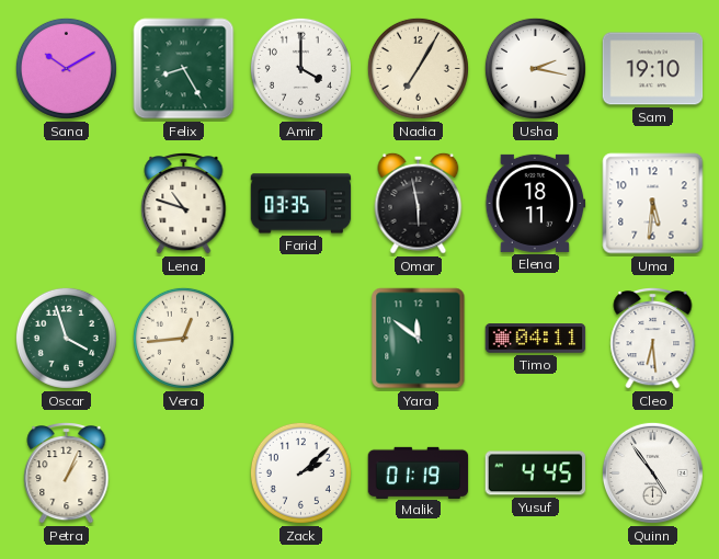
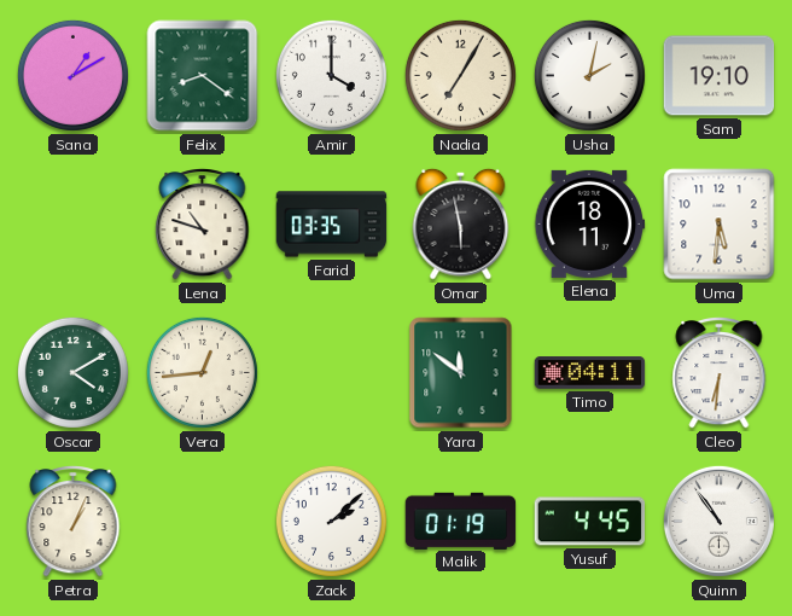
Sana: 10:10 -> 1:10
Felix: 8:25 -> 8:21
Usha: 2:17 -> 2:02
Oscar: 3:57 -> 4:10
Cleo: 6:29 -> 6:31
Quinn: 4:54 -> 10:54
